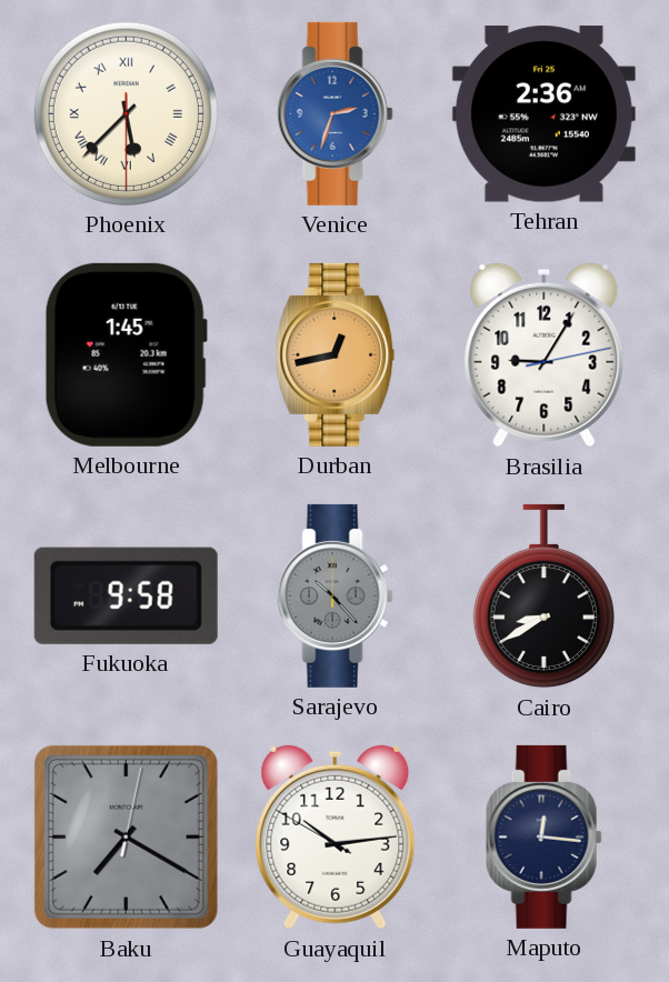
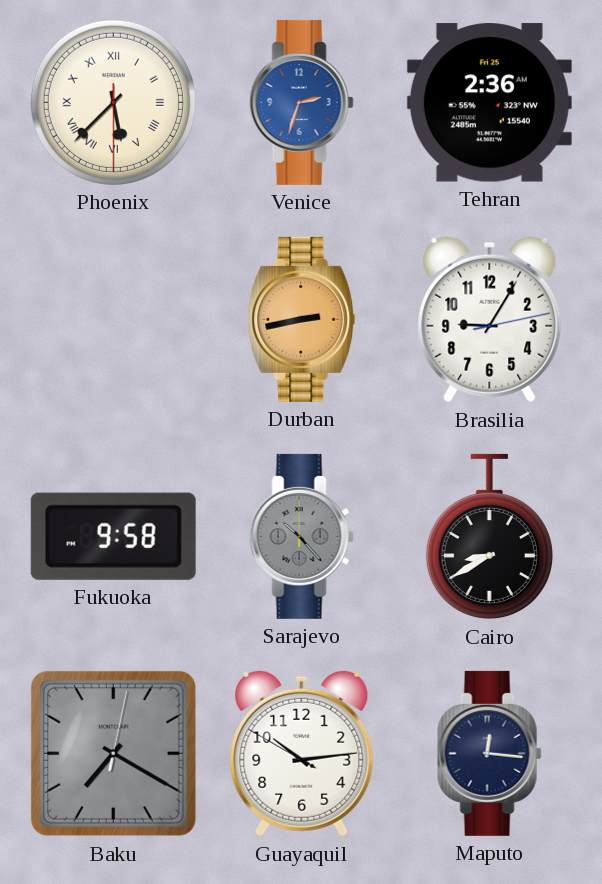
Melbourne: 1:45 -> none
Durban: 12:43 -> 2:43
